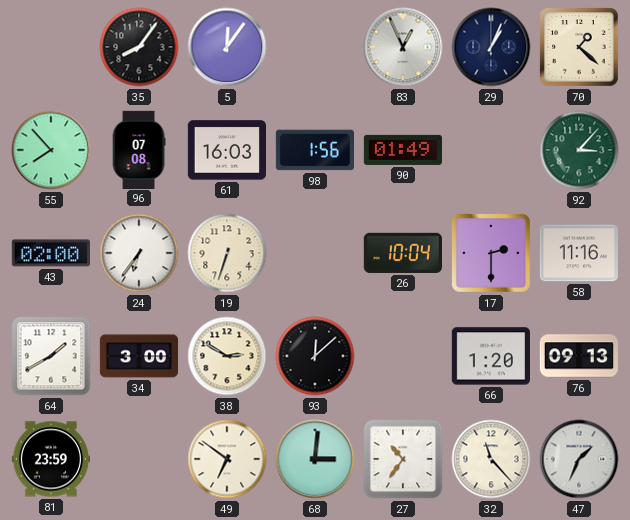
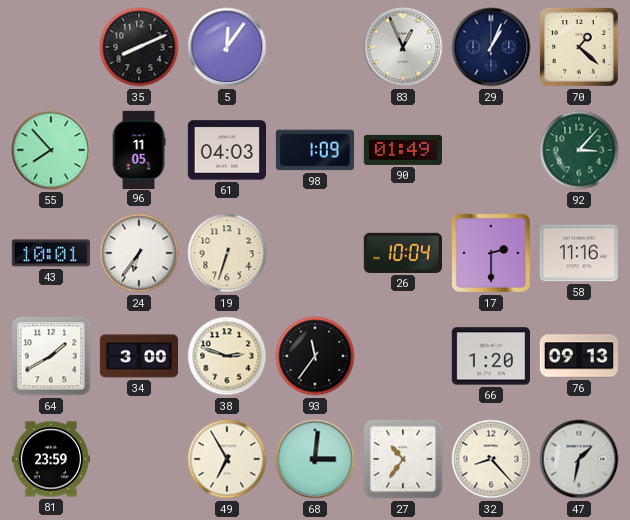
35: 8:06 -> 8:11
96: 07:08 -> 11:05
61: 16:03 -> 04:03
98: 1:56 -> 1:09
43: 02:00 -> 10:01
38: 2:50 -> 2:48
93: 12:08 -> 11:36
49: 6:51 -> 6:55
32: 11:23 -> 8:23
47: 1:34 -> 1:32
